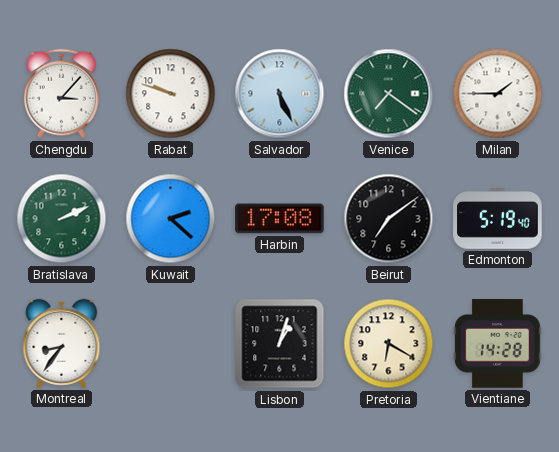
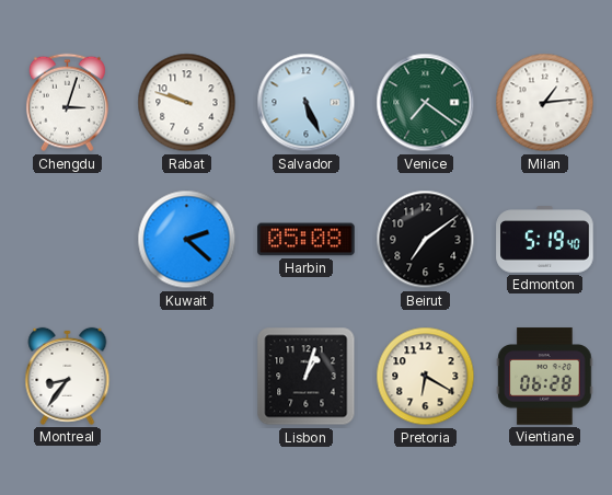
Chengdu: 3:07 -> 3:03
Milan: 1:45 -> 1:14
Bratislava: 2:11 -> none
Harbin: 17:08 -> 05:08
Vientiane: 14:28 -> 06:28
